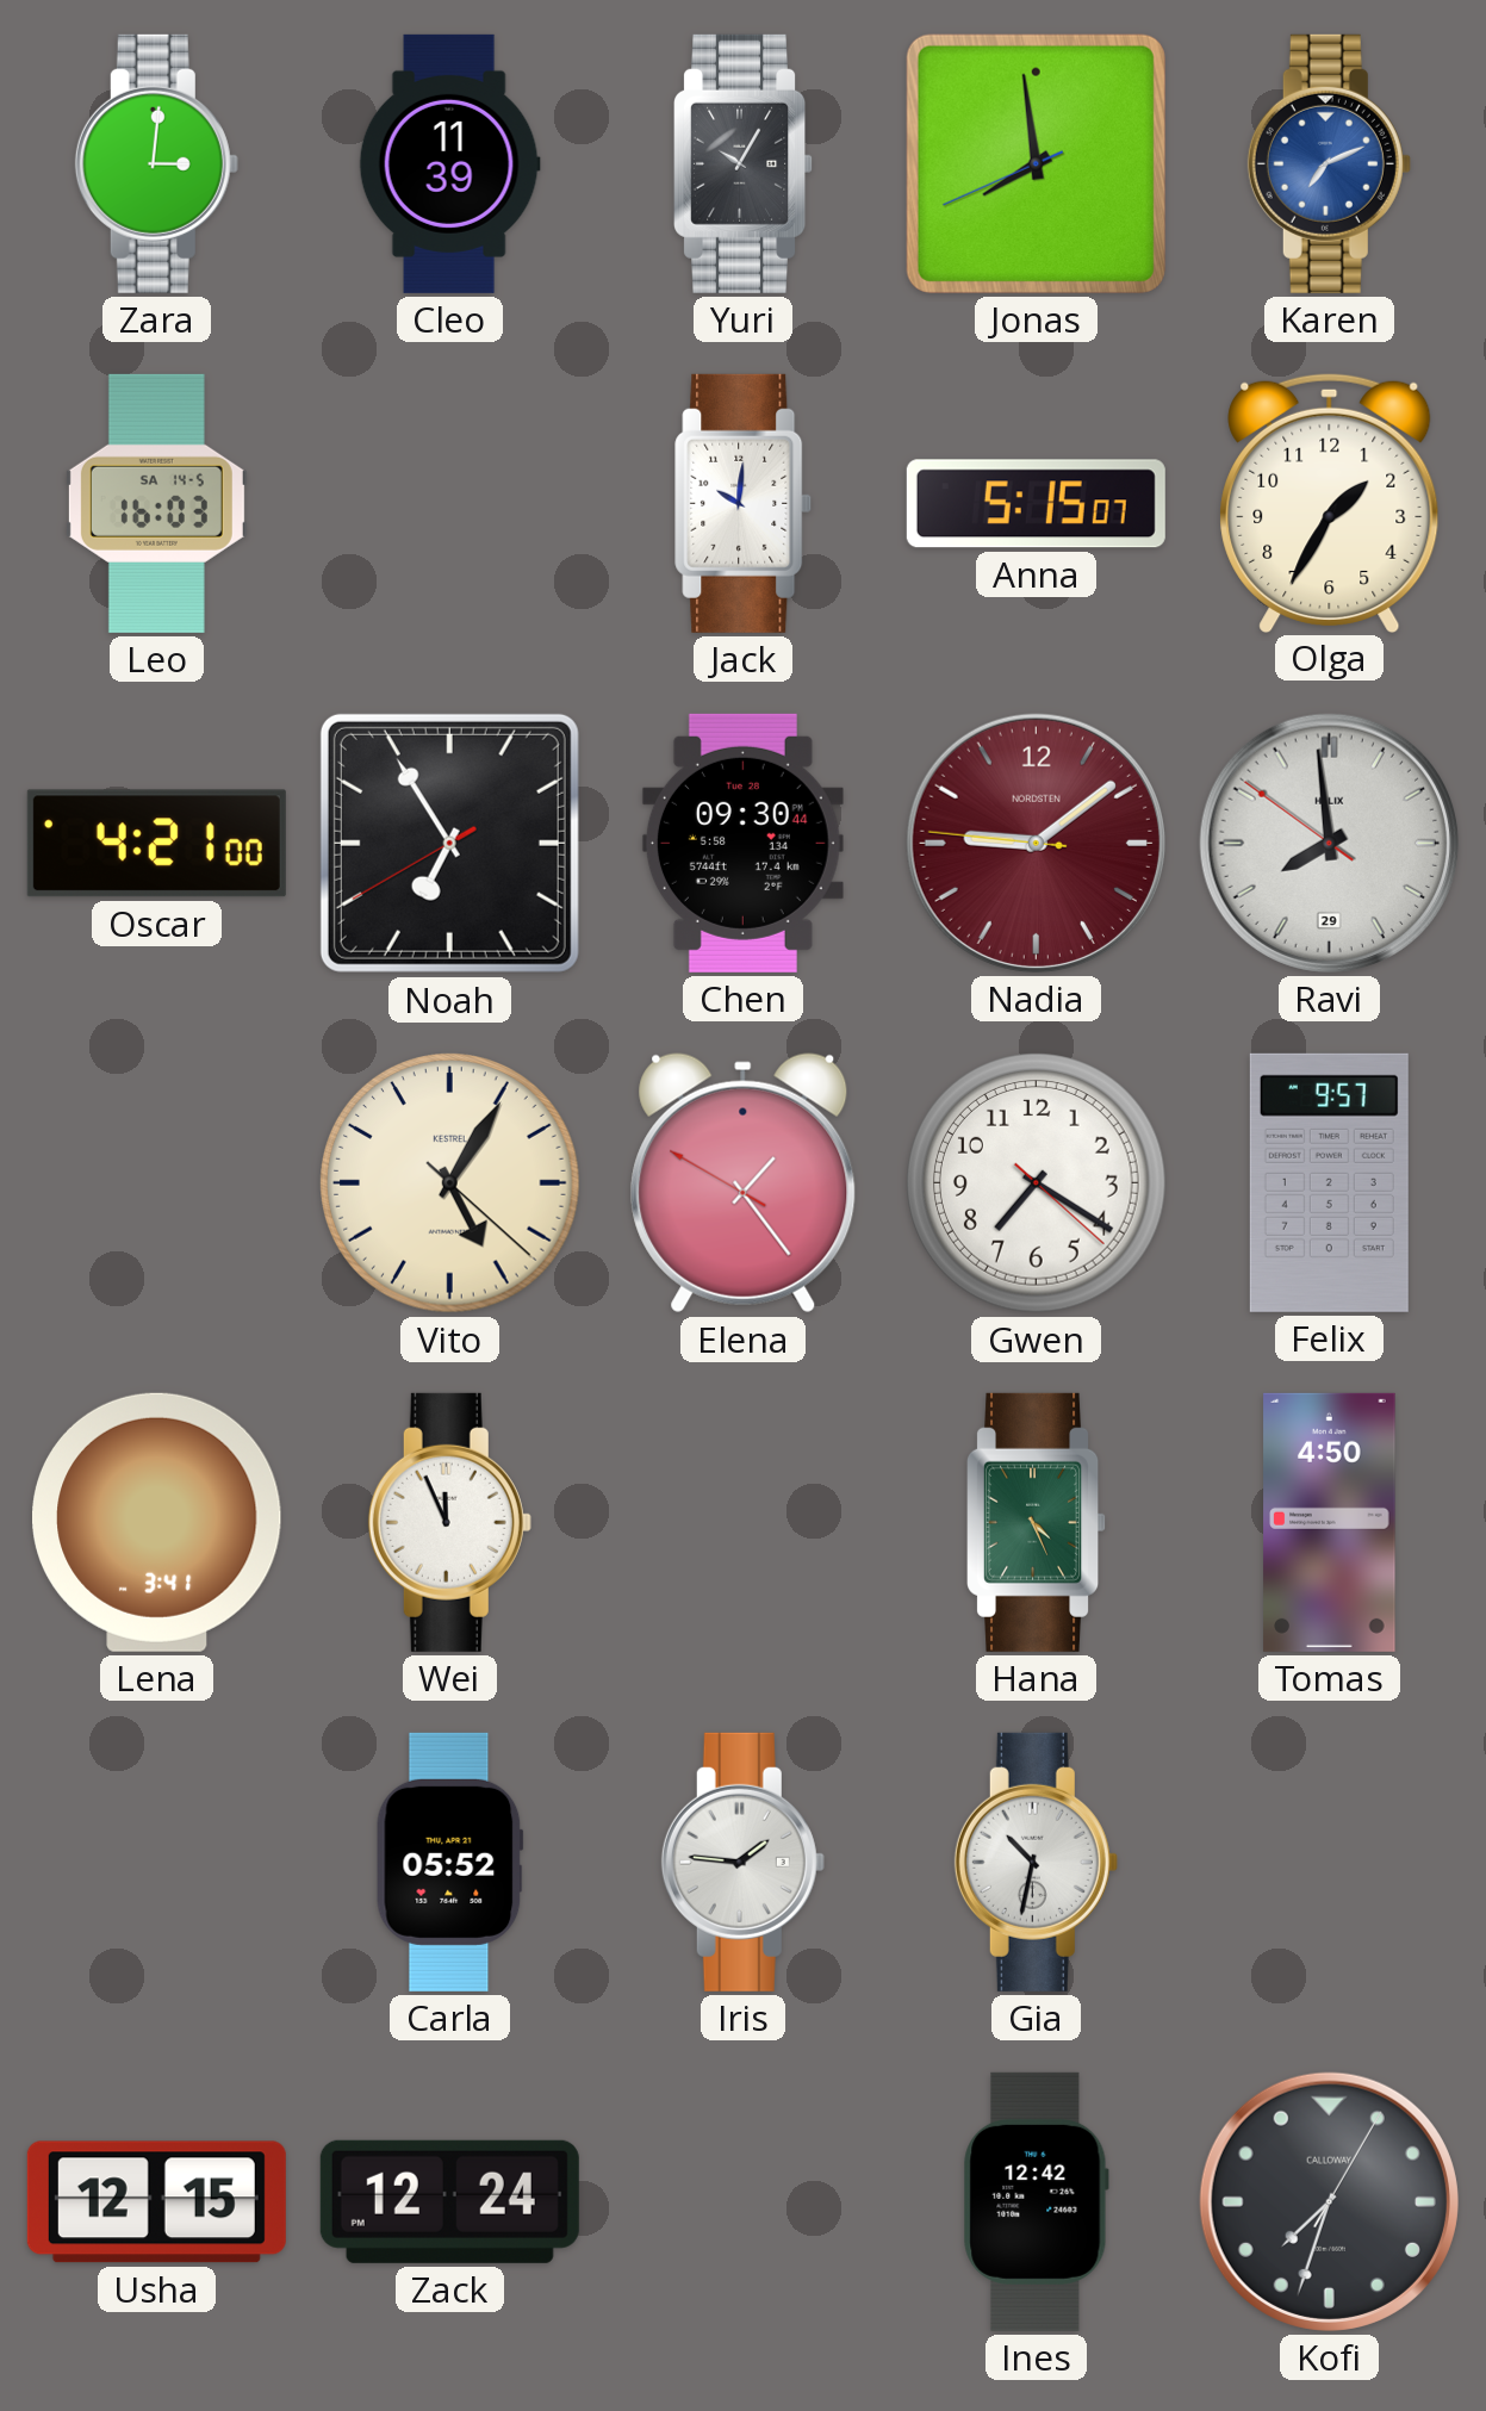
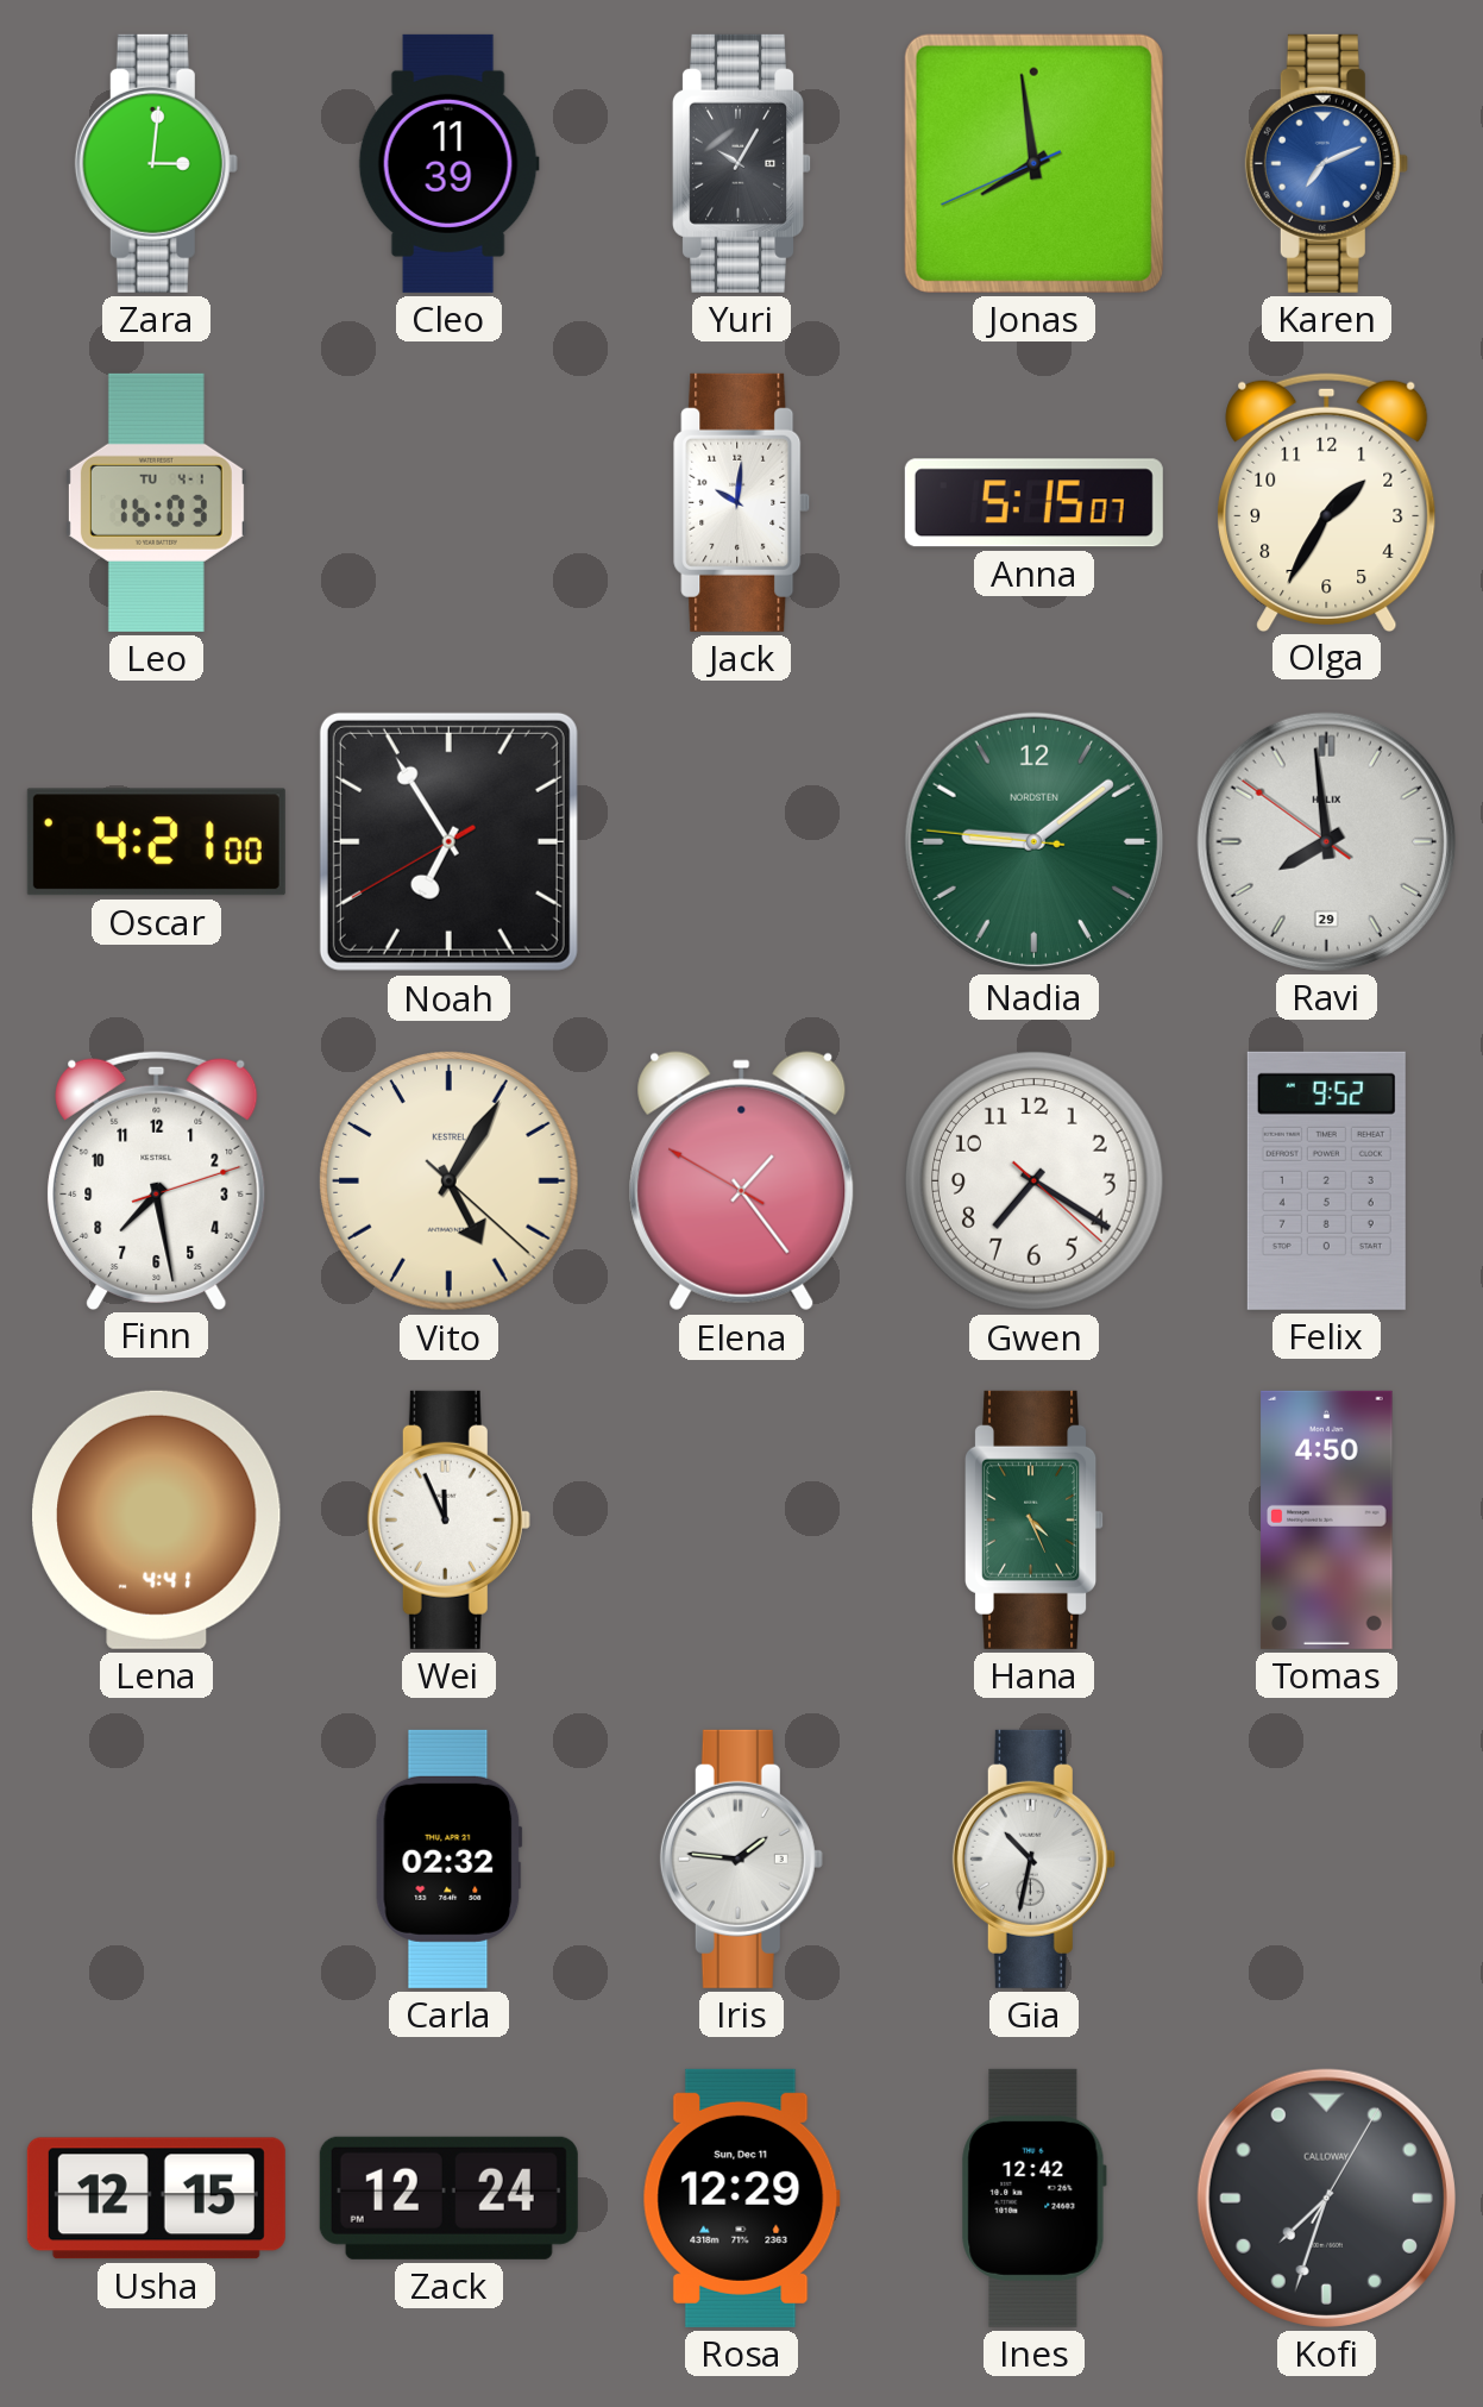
Leo date: SA 14-5 -> TU 4-1
Chen: 09:30 -> none
Nadia dial: burgundy -> green
Finn: none -> 7:28
Felix: 9:57 -> 9:52
Lena: 3:41 -> 4:41
Carla: 05:52 -> 02:32
Rosa: none -> 12:29
